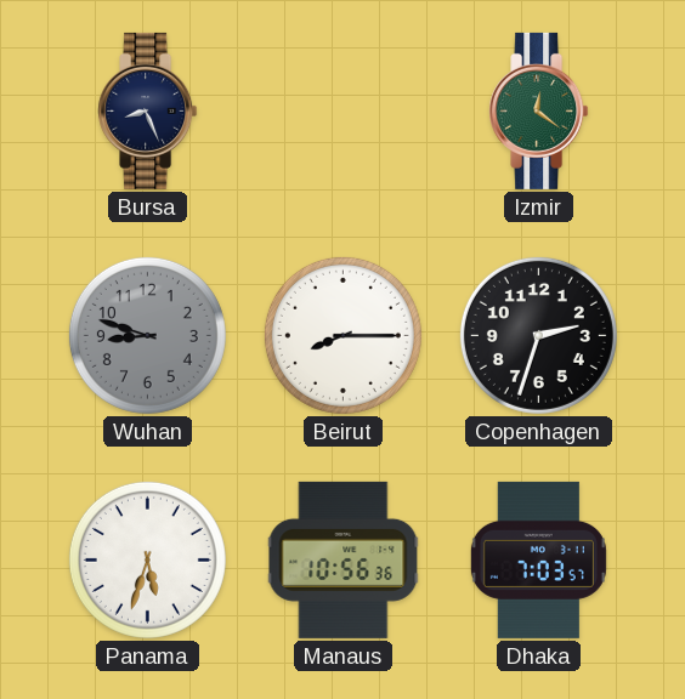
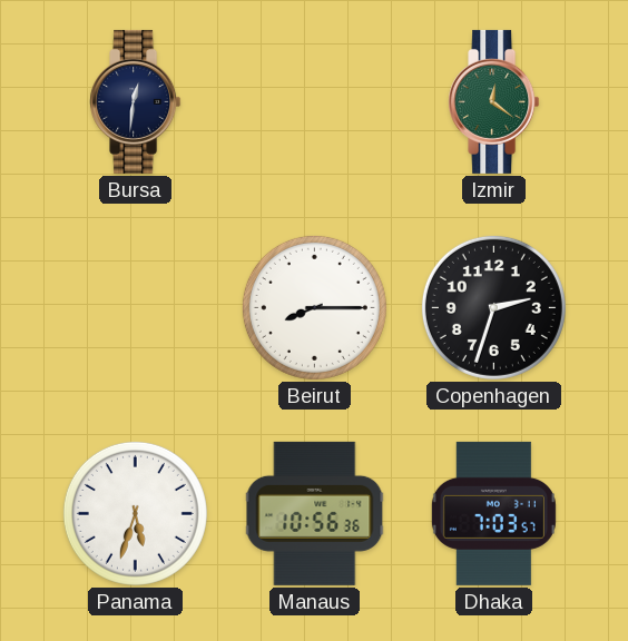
Bursa: 8:26 -> 12:31
Wuhan: 8:48 -> none
